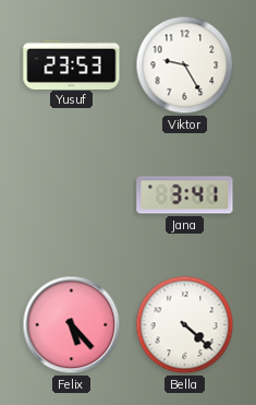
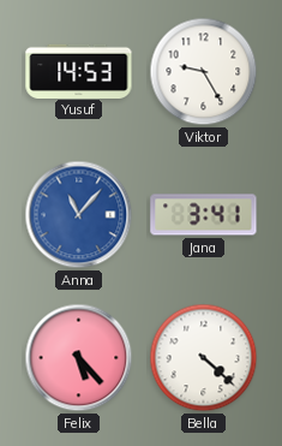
Yusuf: 23:53 -> 14:53
Anna: none -> 11:07
